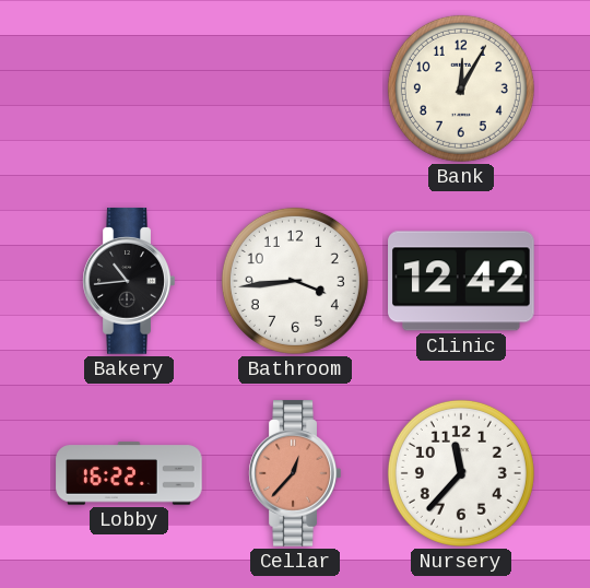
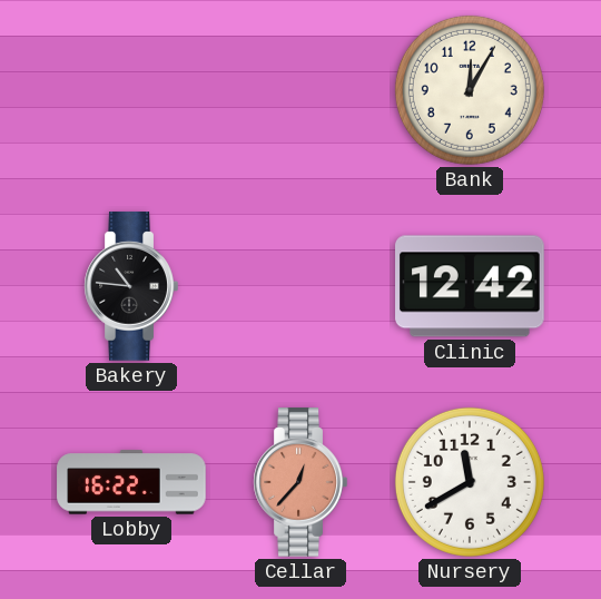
Bakery: 10:44 -> 10:46
Bathroom: 3:44 -> none
Nursery: 11:37 -> 11:40
